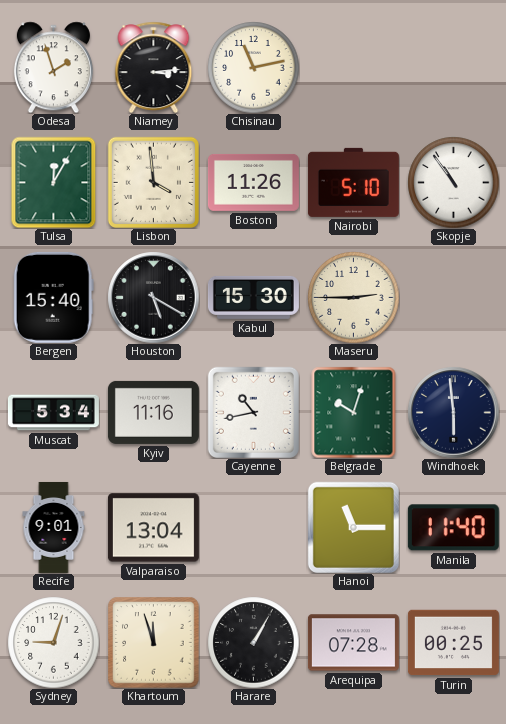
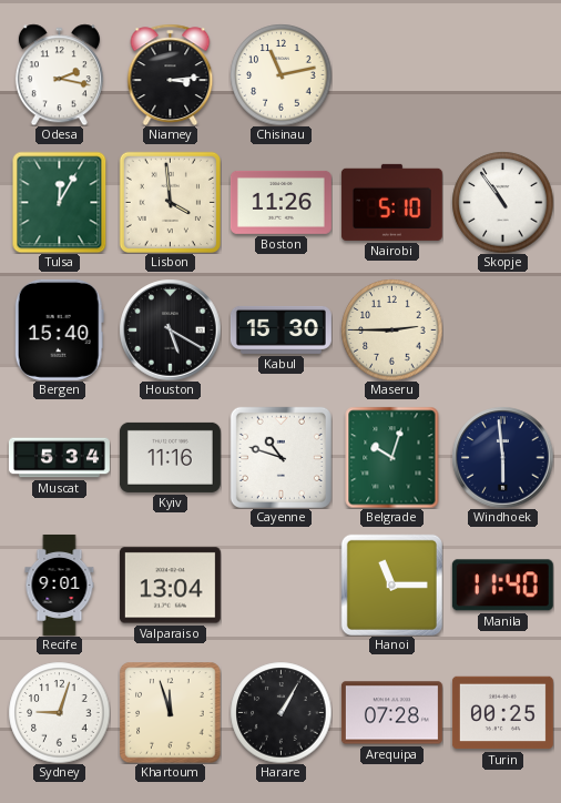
Odesa: 1:57 -> 2:17
Cayenne: 10:43 -> 10:48
